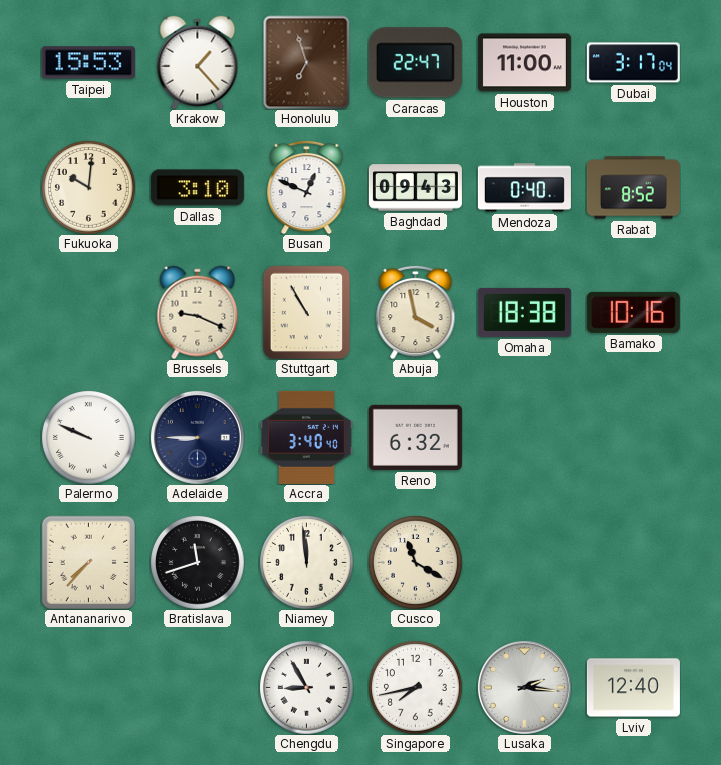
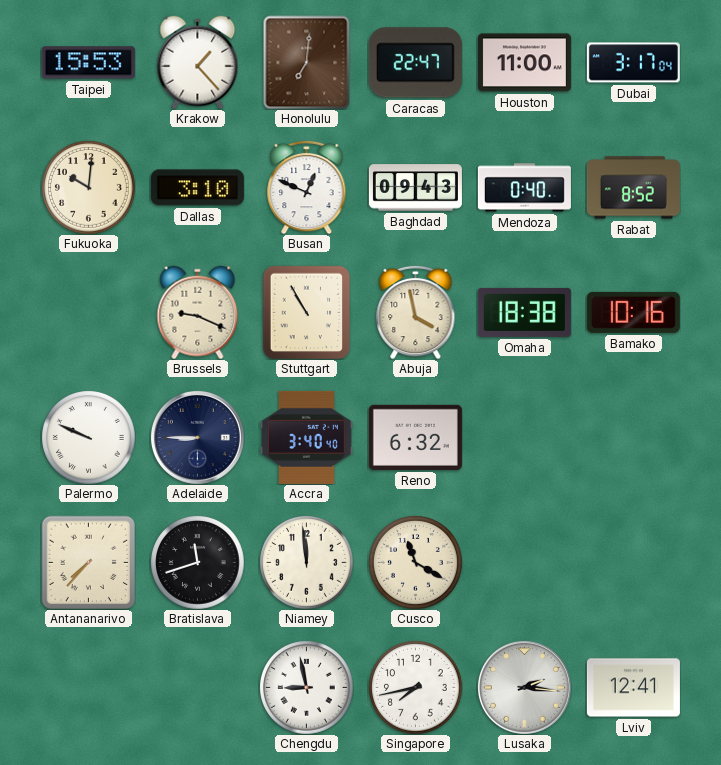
Honolulu: 6:57 -> 7:01
Chengdu: 8:55 -> 8:58
Lviv: 12:40 -> 12:41
